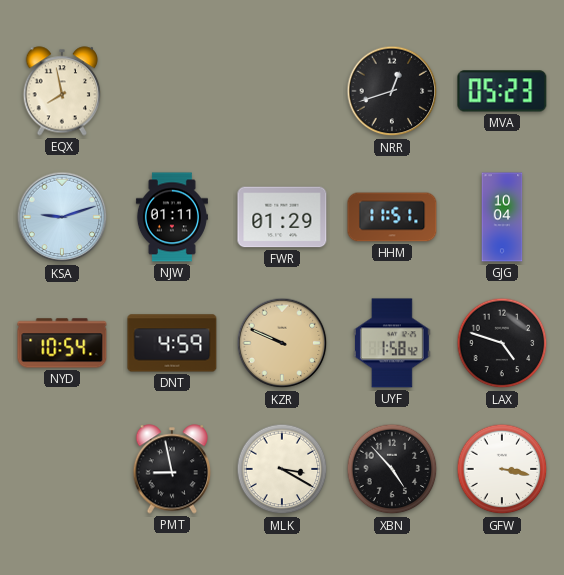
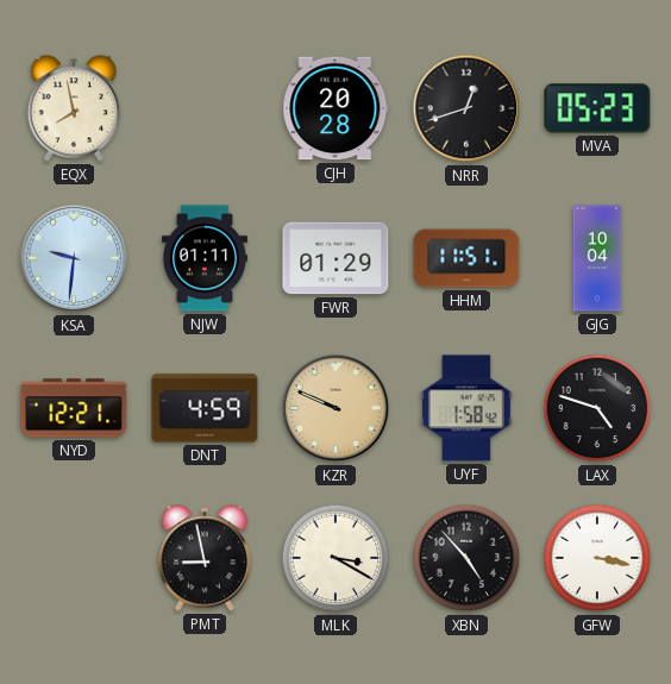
CJH: none -> 20:28
KSA: 9:12 -> 9:31
NYD: 10:54 -> 12:21
